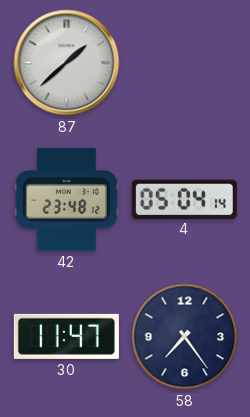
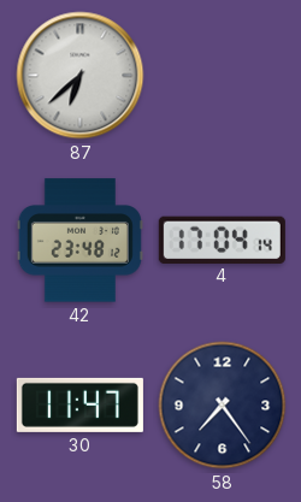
87: 1:38 -> 6:38
4: 05:04 -> 17:04
